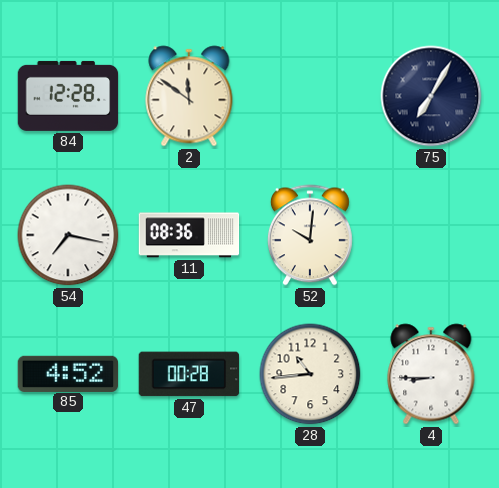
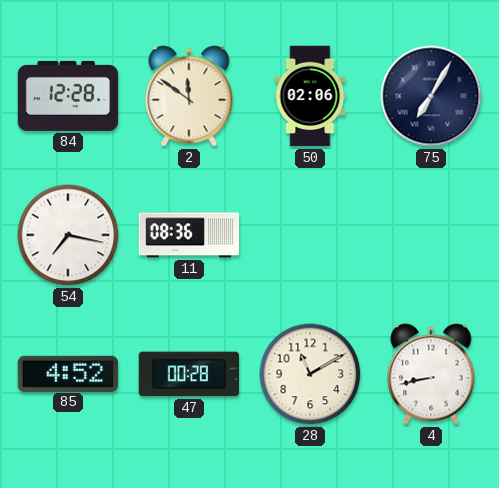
50: none -> 02:06
52: 10:01 -> none
28: 10:44 -> 11:10
4: 8:45 -> 8:43
